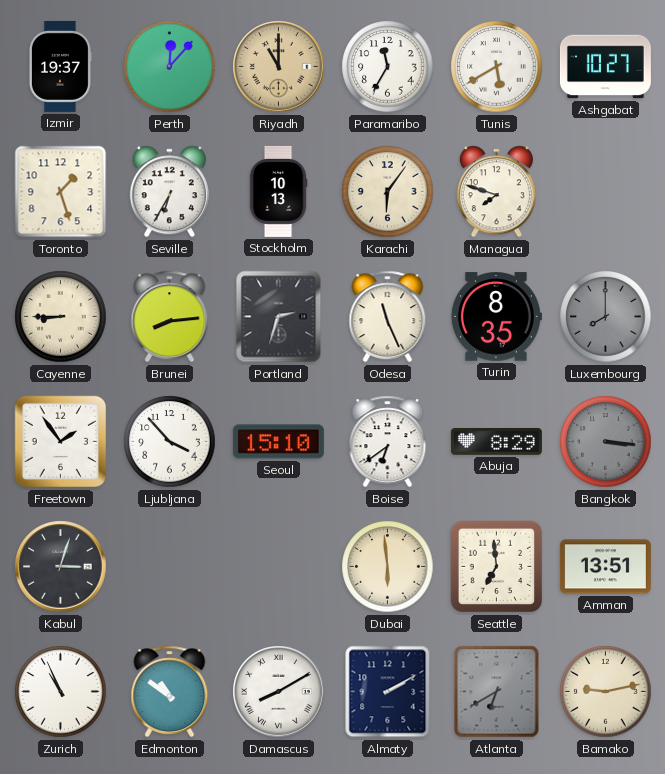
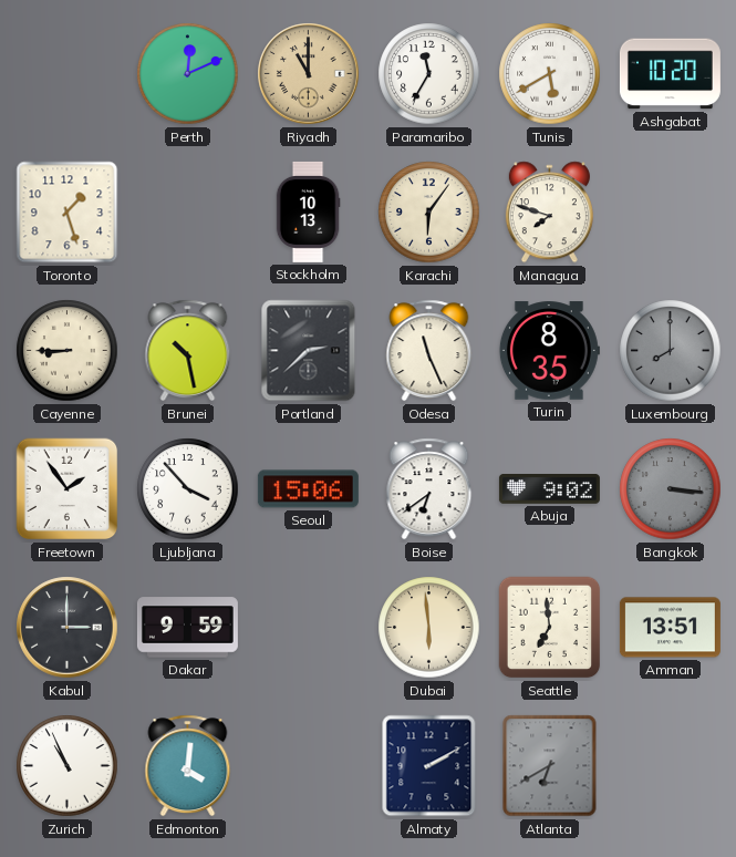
Izmir: 19:37 -> none
Perth: 12:07 -> 12:11
Ashgabat: 10:27 -> 10:20
Seville: 6:35 -> none
Brunei: 8:14 -> 10:28
Portland: 2:33 -> 2:38
Seoul: 15:10 -> 15:06
Abuja: 8:29 -> 9:02
Kabul: 3:03 -> 3:00
Dakar: none -> 9:59
Edmonton: 10:51 -> 4:01
Damascus: 8:10 -> none
Bamako: 9:13 -> none
